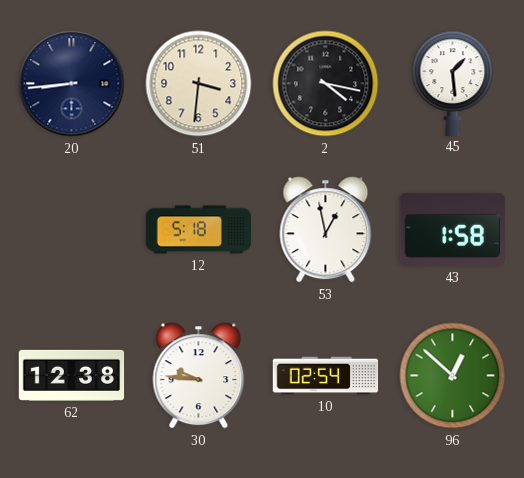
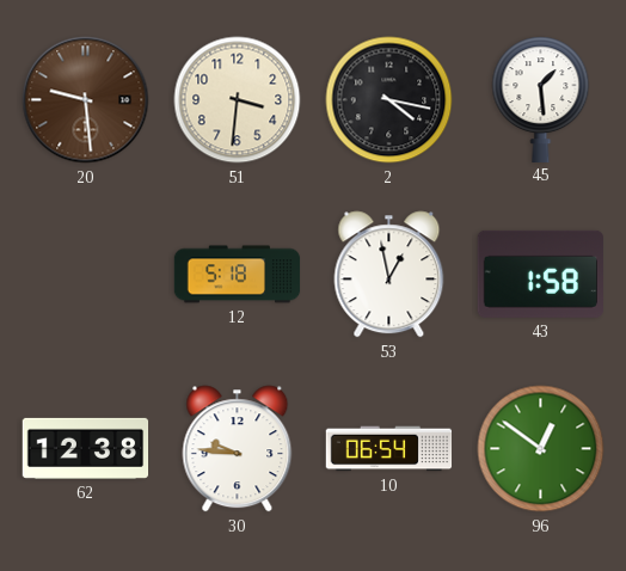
20: 8:44 -> 9:29
20 dial: navy -> brown
10: 02:54 -> 06:54
96: 12:52 -> 12:51
